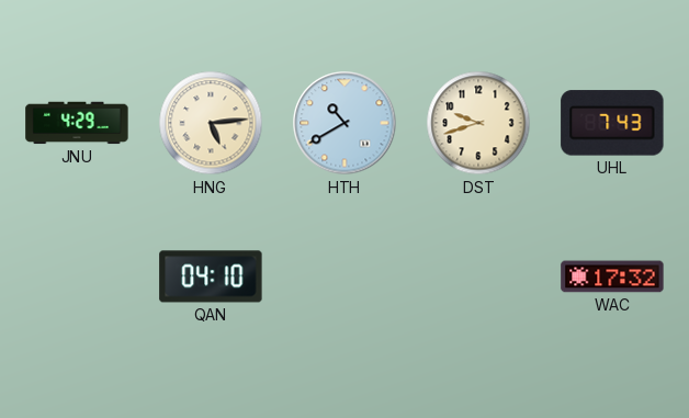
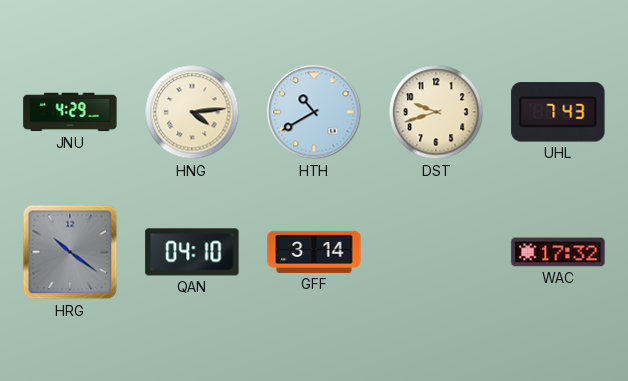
HNG: 5:14 -> 4:14
HRG: none -> 10:21
GFF: none -> 3:14
